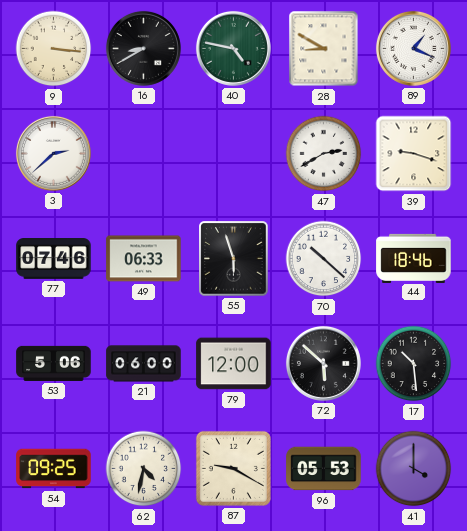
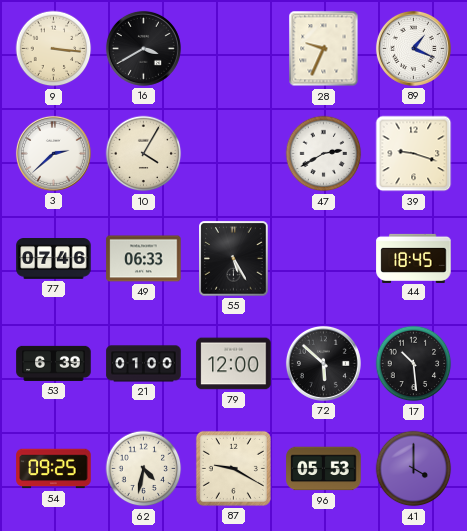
16: 8:40 -> 3:40
40: 4:47 -> none
28: 8:50 -> 9:34
10: none -> 4:05
55: 5:57 -> 5:25
70: 10:22 -> none
44: 18:46 -> 18:45
53: 5:06 -> 6:39
21: 06:00 -> 01:00
